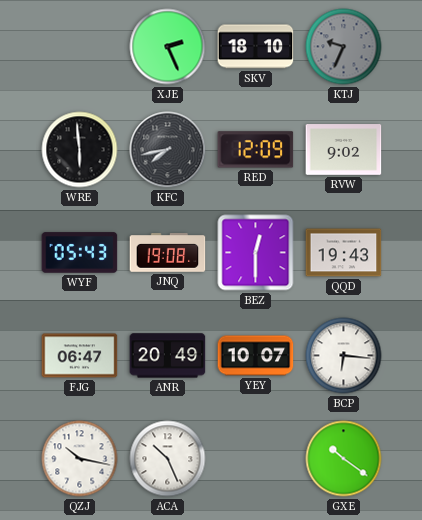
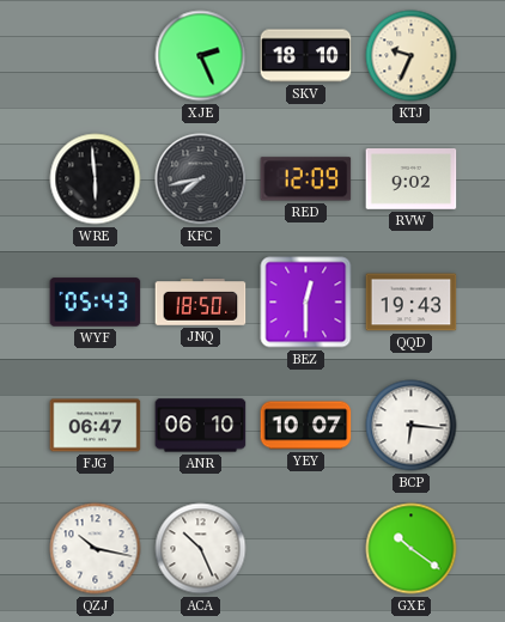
KTJ dial: grey -> cream
JNQ: 19:08 -> 18:50
ANR: 20:49 -> 06:10
